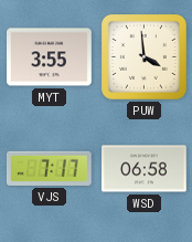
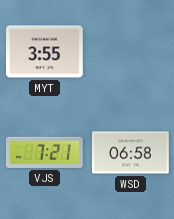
PUW: 3:59 -> none
VJS: 7:17 -> 7:21
